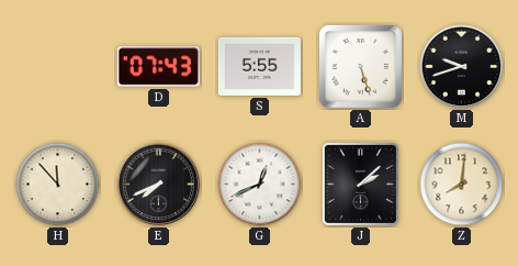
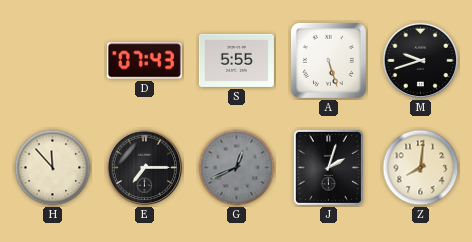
E: 7:41 -> 7:15
G dial: white -> grey
J: 2:08 -> 2:03
